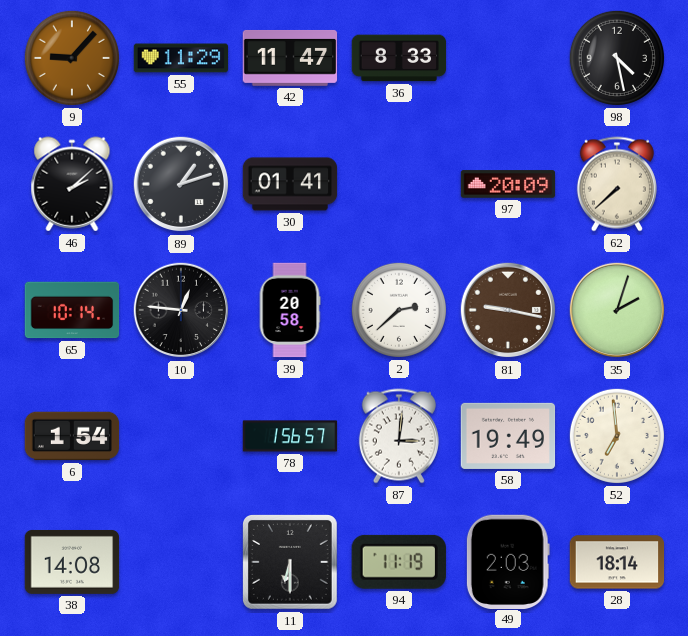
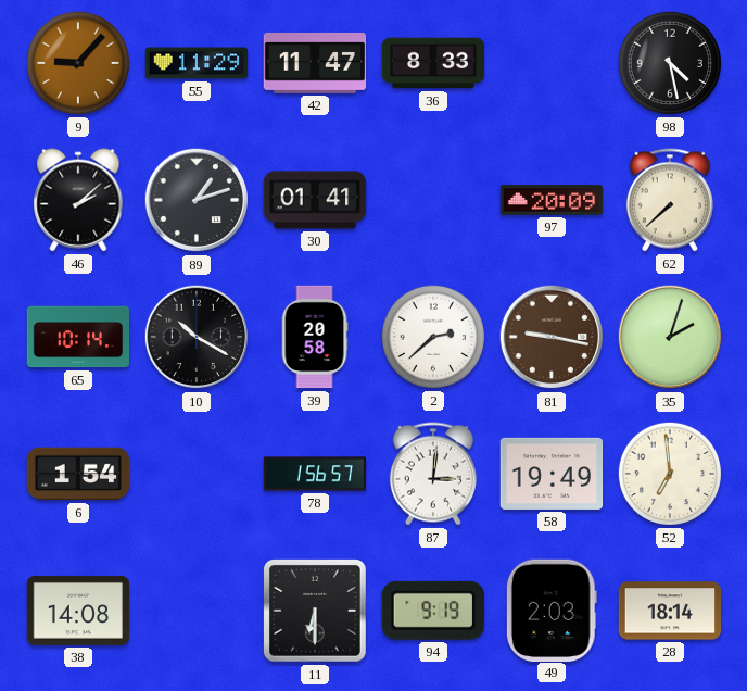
10: 12:46 -> 10:20
94: 11:19 -> 9:19
